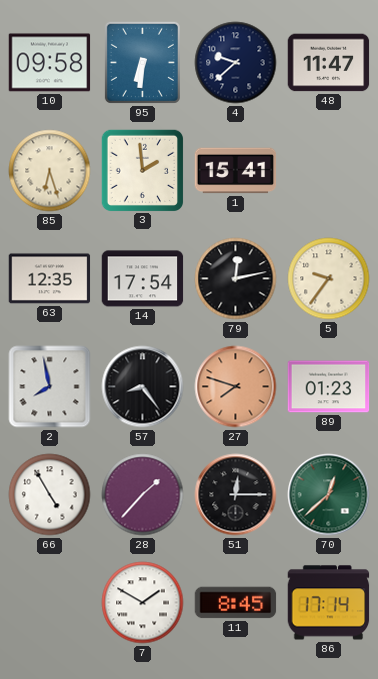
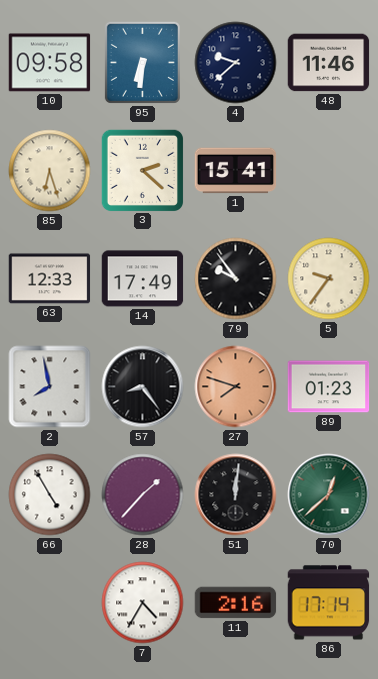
48: 11:47 -> 11:46
3: 1:59 -> 2:22
63: 12:35 -> 12:33
14: 17:54 -> 17:49
79: 12:13 -> 9:54
51: 12:15 -> 12:01
7: 1:50 -> 4:35
11: 8:45 -> 2:16
